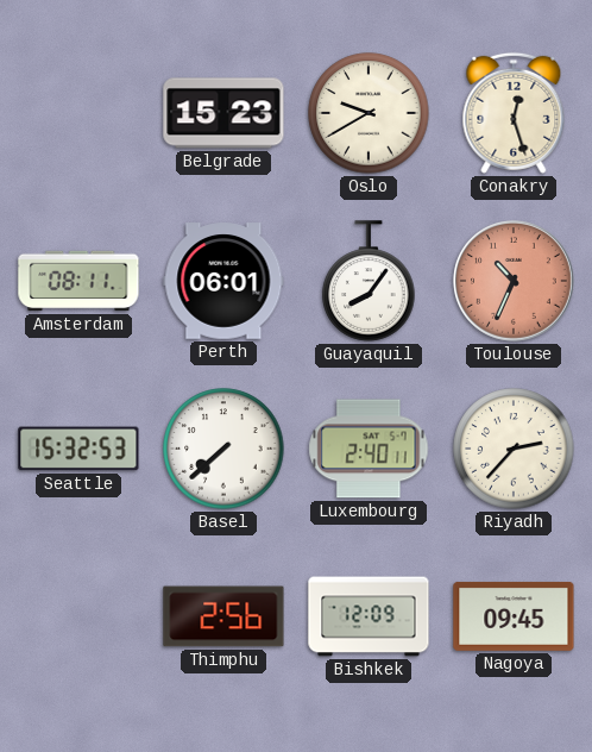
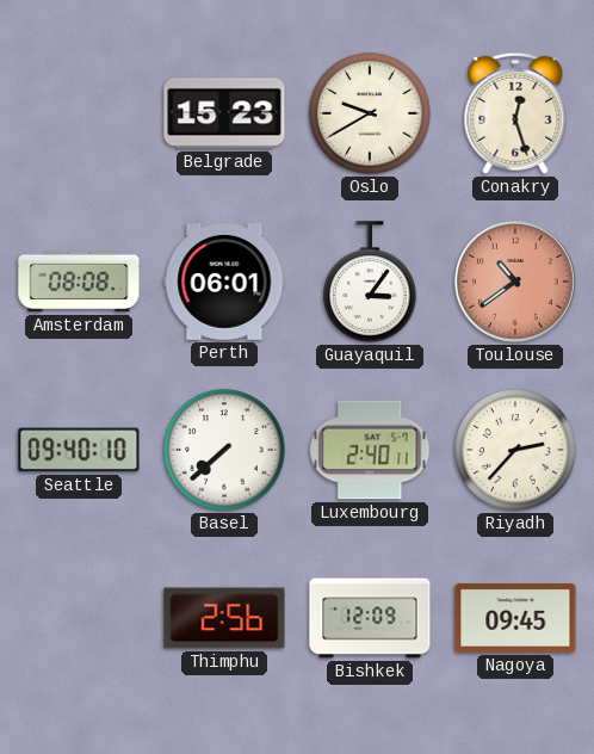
Amsterdam: 08:11 -> 08:08
Guayaquil: 8:06 -> 3:06
Toulouse: 10:34 -> 10:39
Seattle: 15:32 -> 09:40
